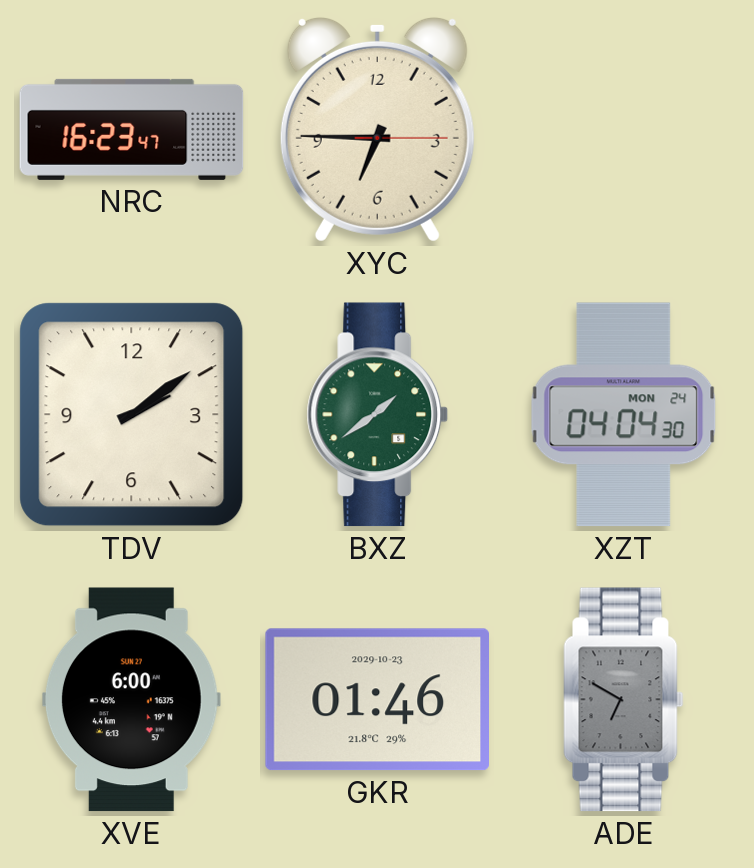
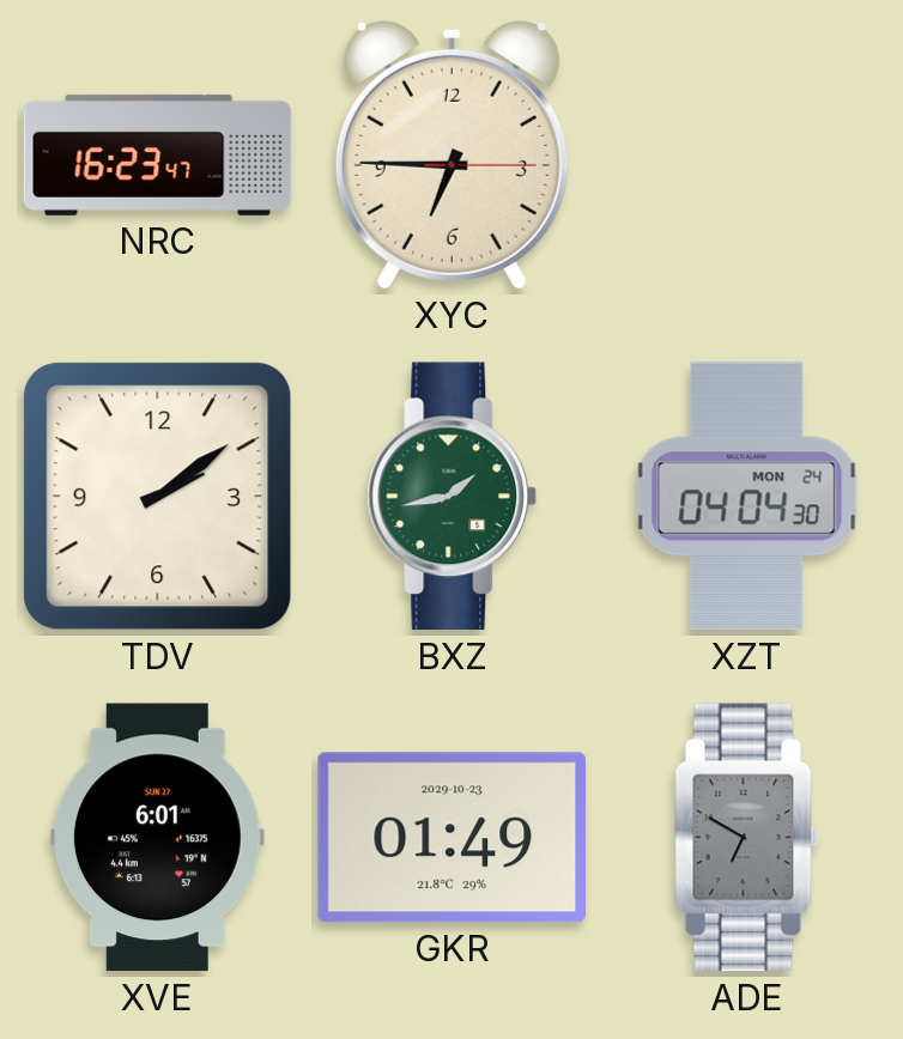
BXZ: 1:39 -> 1:43
XVE: 6:00 -> 6:01
GKR: 01:46 -> 01:49
